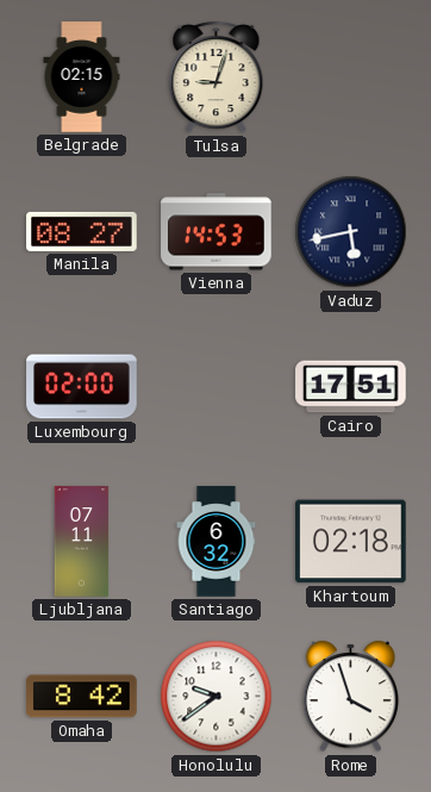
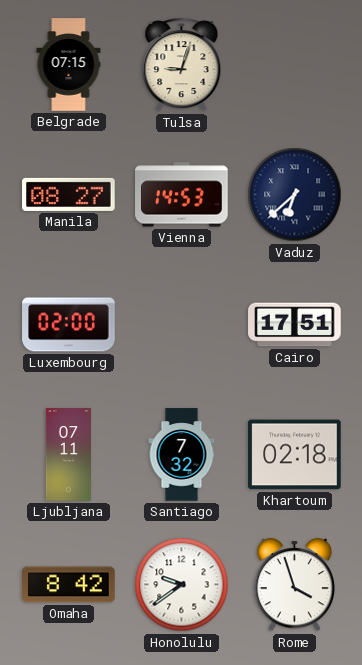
Belgrade: 02:15 -> 07:15
Vaduz: 5:43 -> 6:38
Santiago: 6:32 -> 7:32
